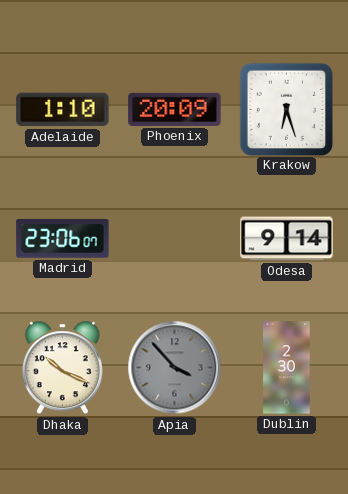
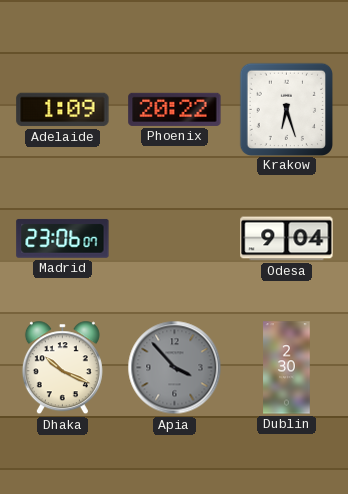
Adelaide: 1:10 -> 1:09
Phoenix: 20:09 -> 20:22
Odesa: 9:14 -> 9:04
